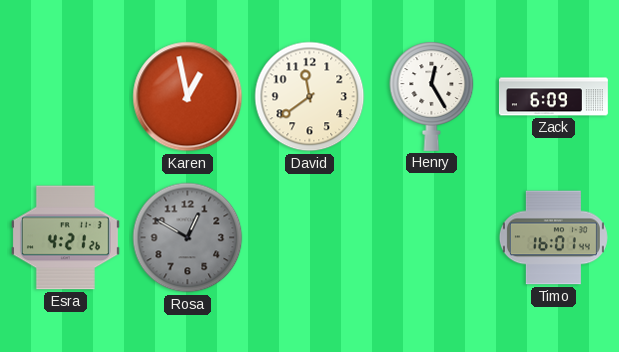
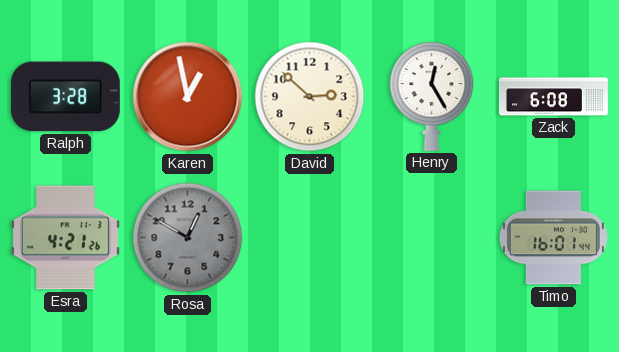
Ralph: none -> 3:28
David: 11:39 -> 2:52
Zack: 6:09 -> 6:08
